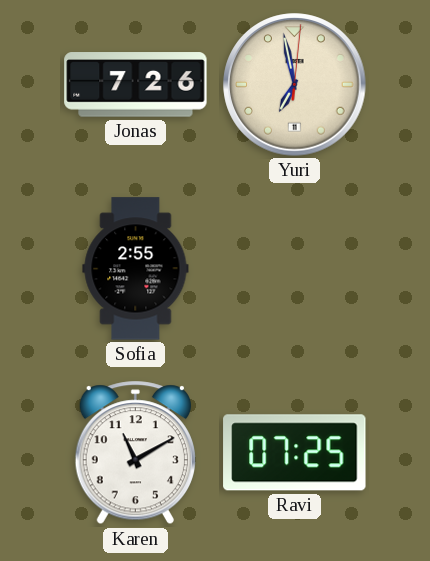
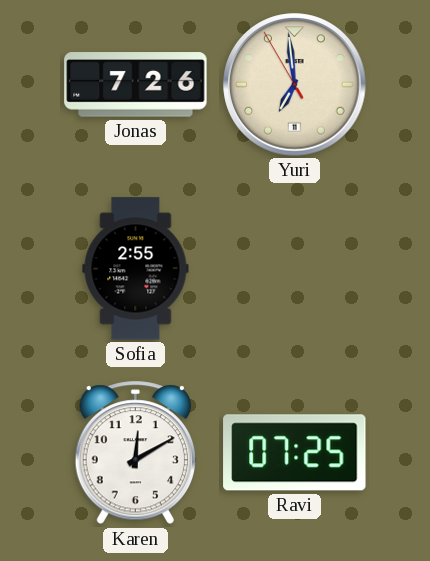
Yuri: 6:58:01 -> 6:58:55
Karen: 11:10 -> 12:10
